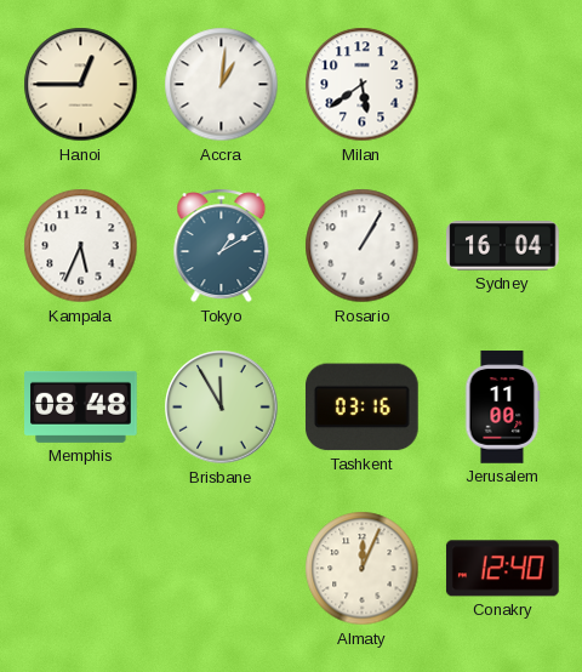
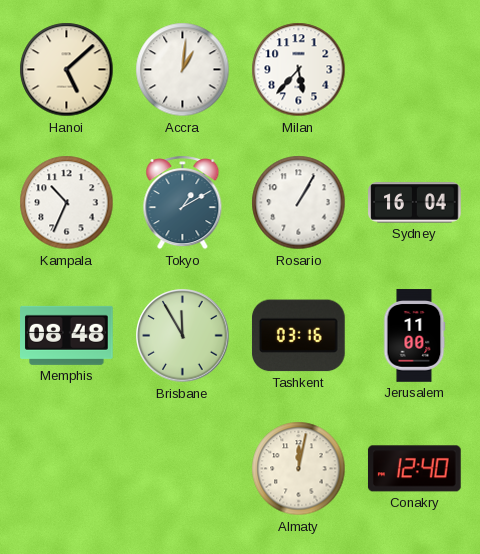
Hanoi: 12:45 -> 5:08
Milan: 5:39 -> 5:37
Kampala: 5:34 -> 10:34
Almaty: 12:04 -> 12:02
